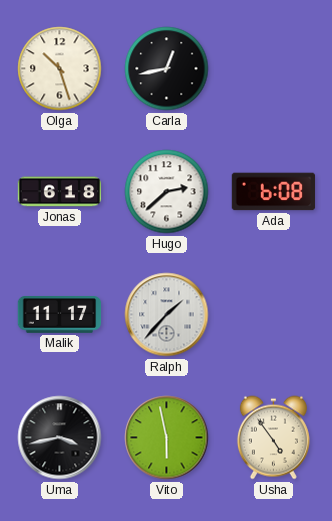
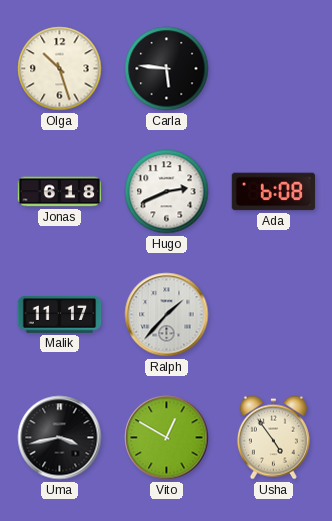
Carla: 12:43 -> 5:46
Hugo: 2:38 -> 2:41
Vito: 5:58 -> 12:50
